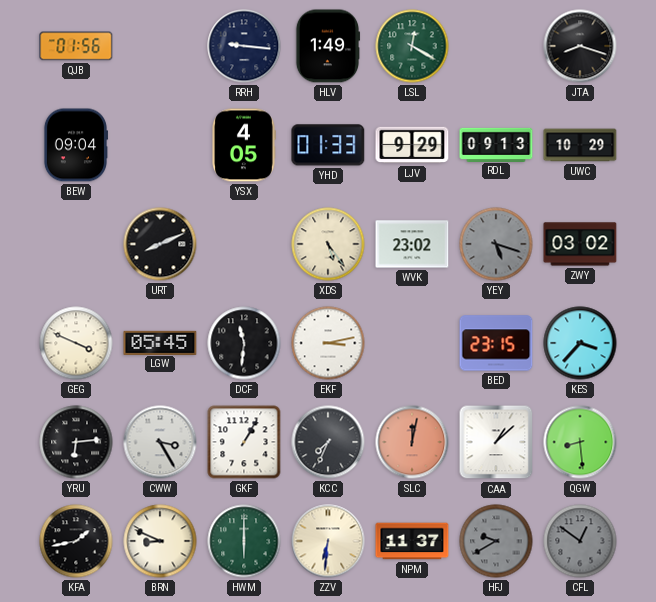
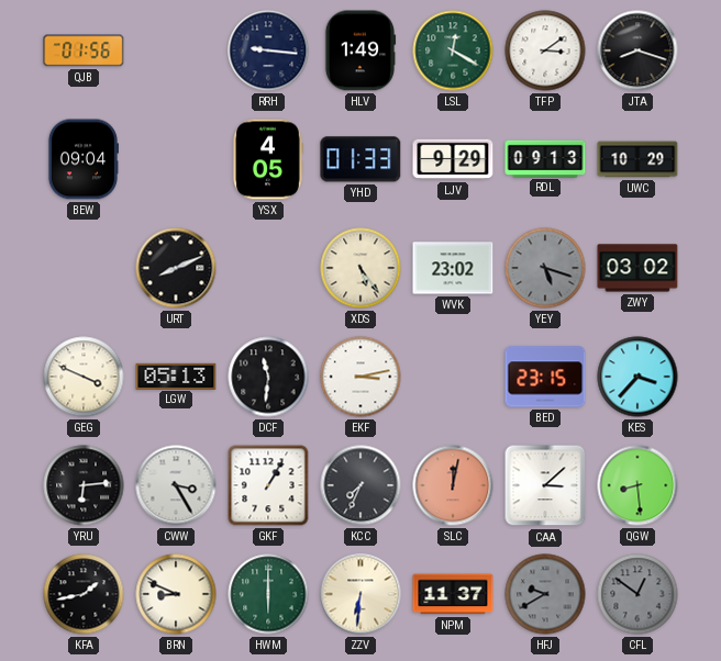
TFP: none -> 3:09
LGW: 05:45 -> 05:13
CAA: 1:08 -> 3:08
